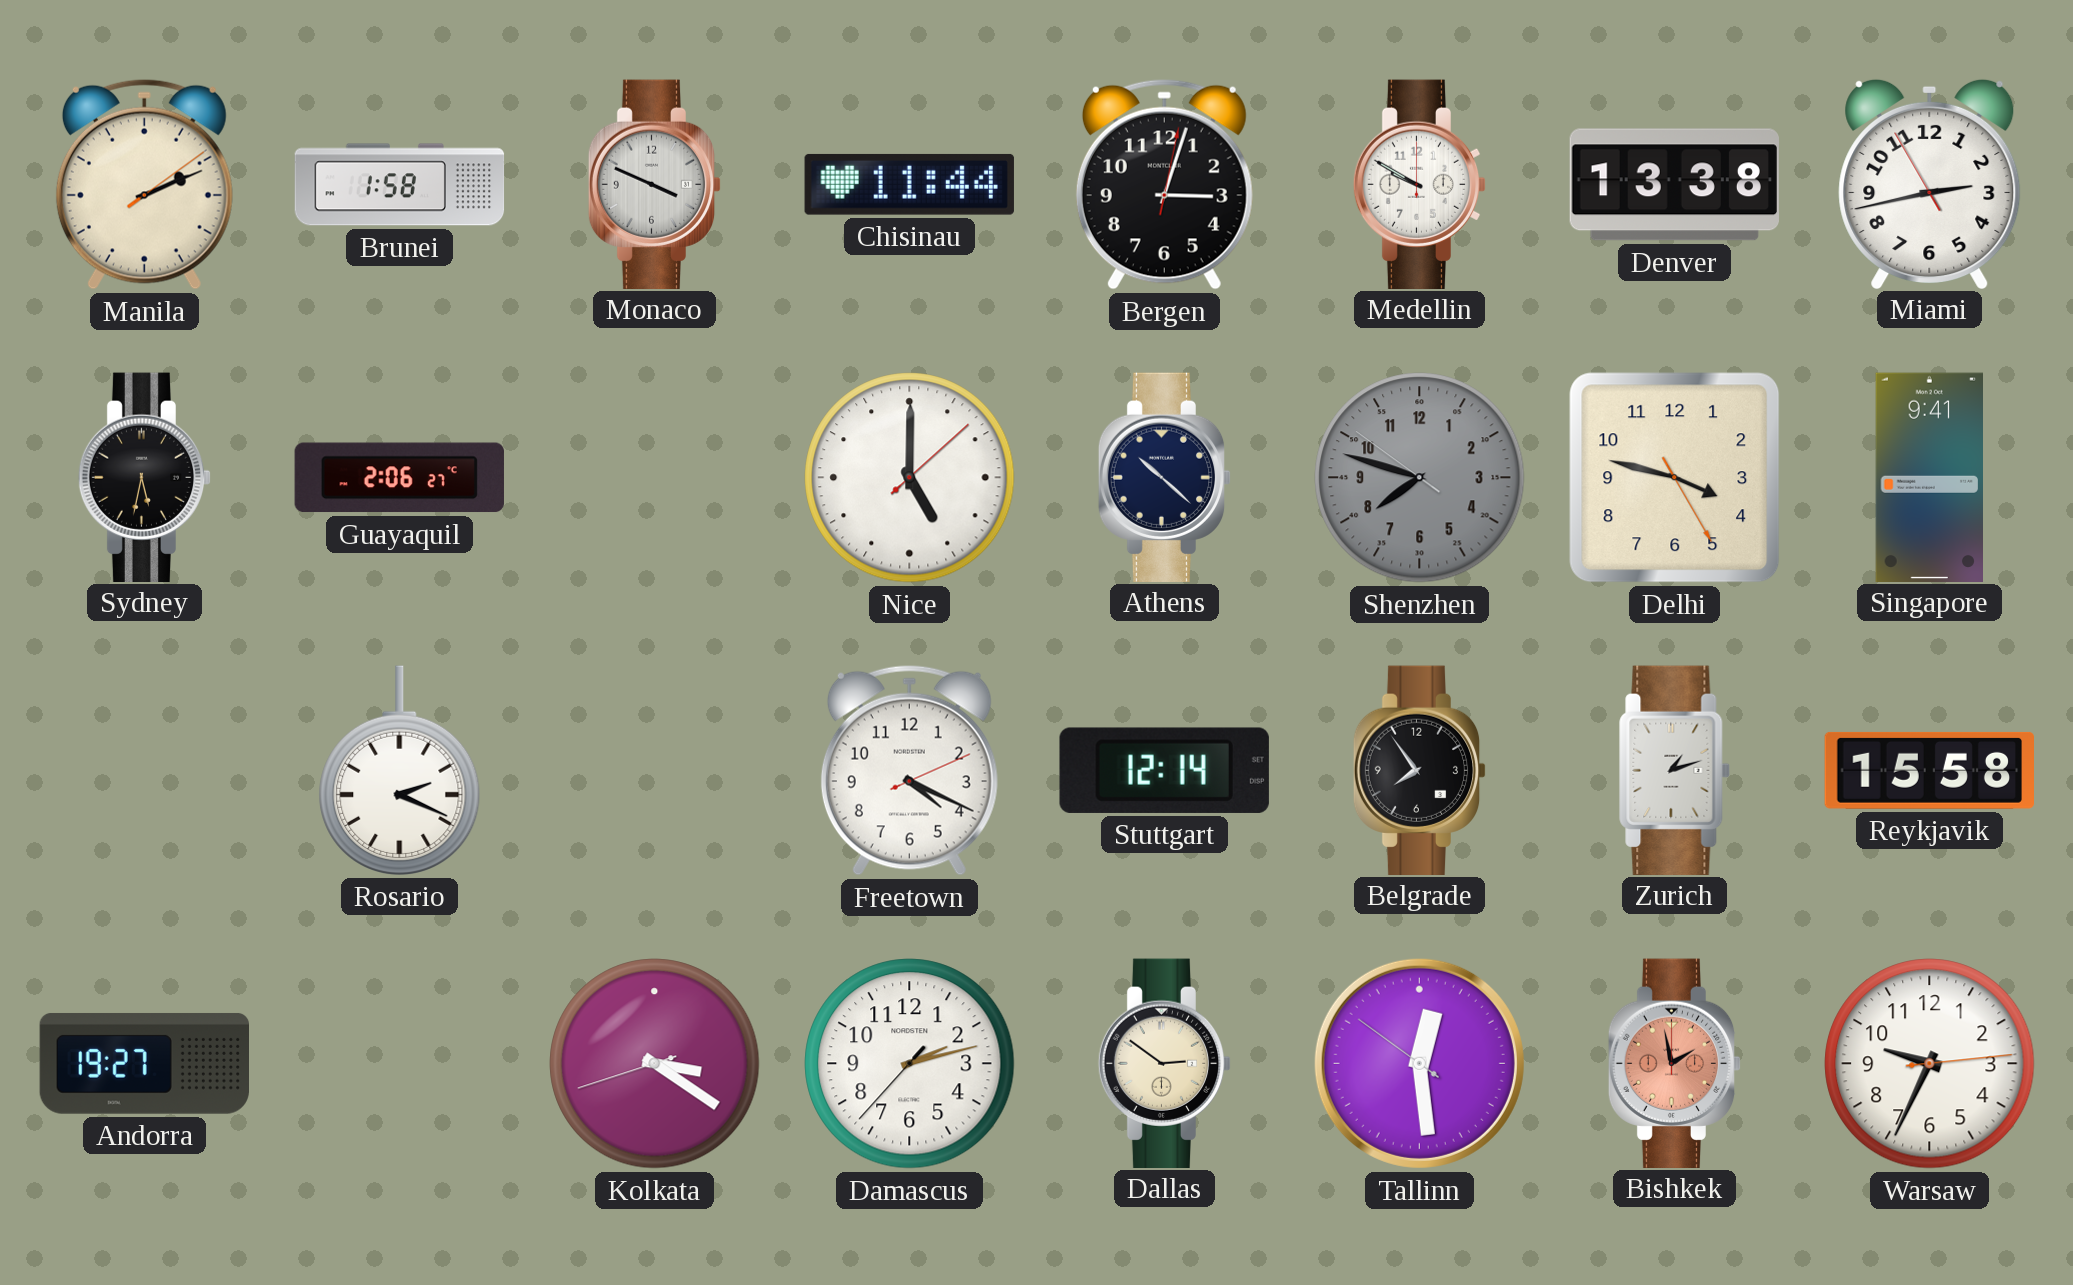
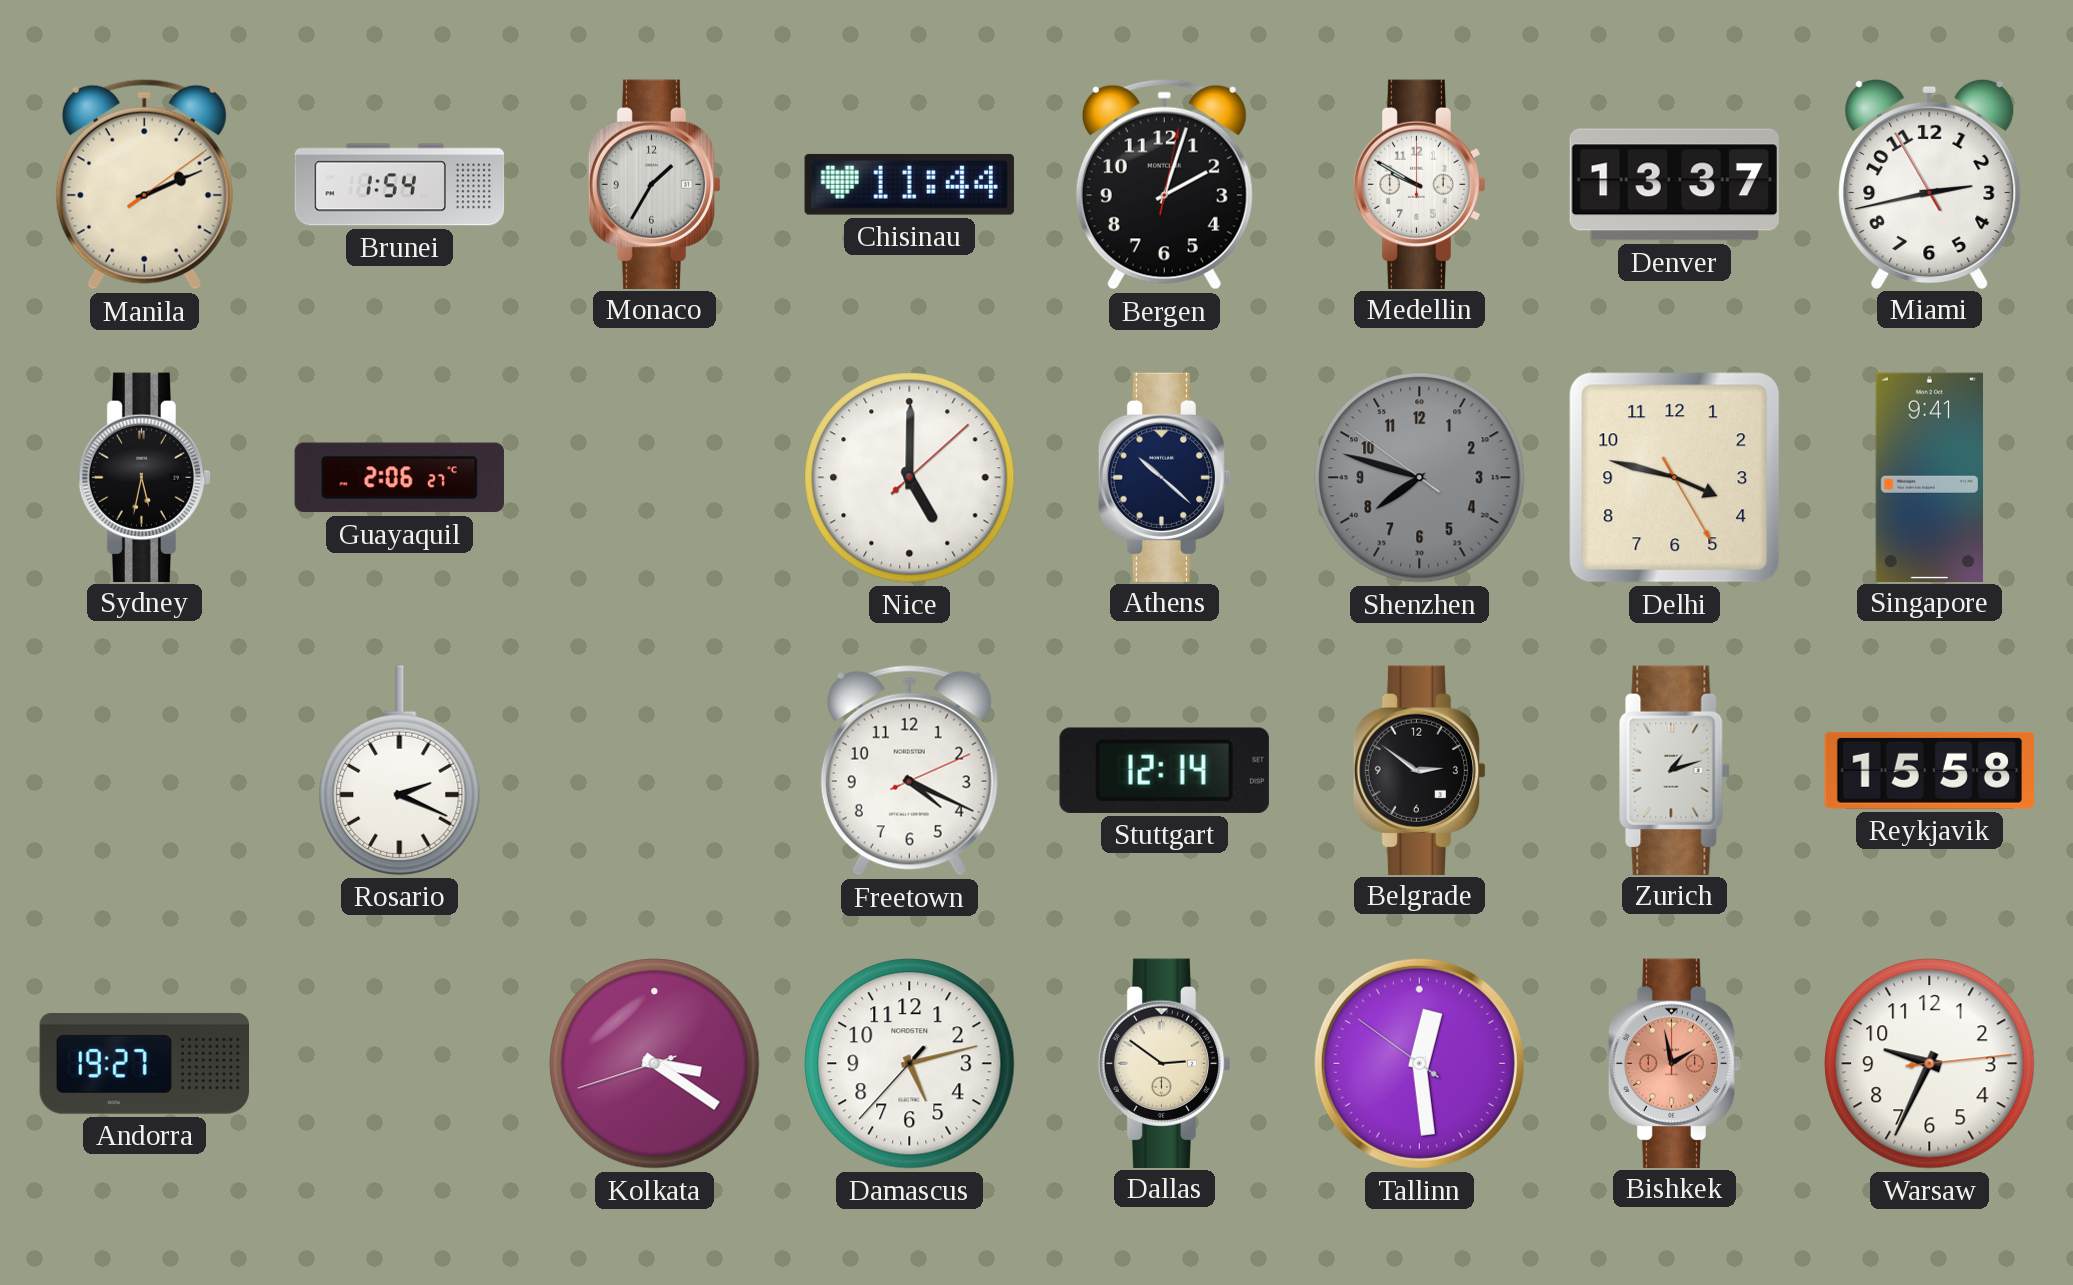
Brunei: 1:58 -> 1:54
Monaco: 3:49 -> 1:35
Bergen: 3:03 -> 2:03
Denver: 13:38 -> 13:37
Belgrade: 7:54 -> 2:51
Damascus: 2:12 -> 5:12
